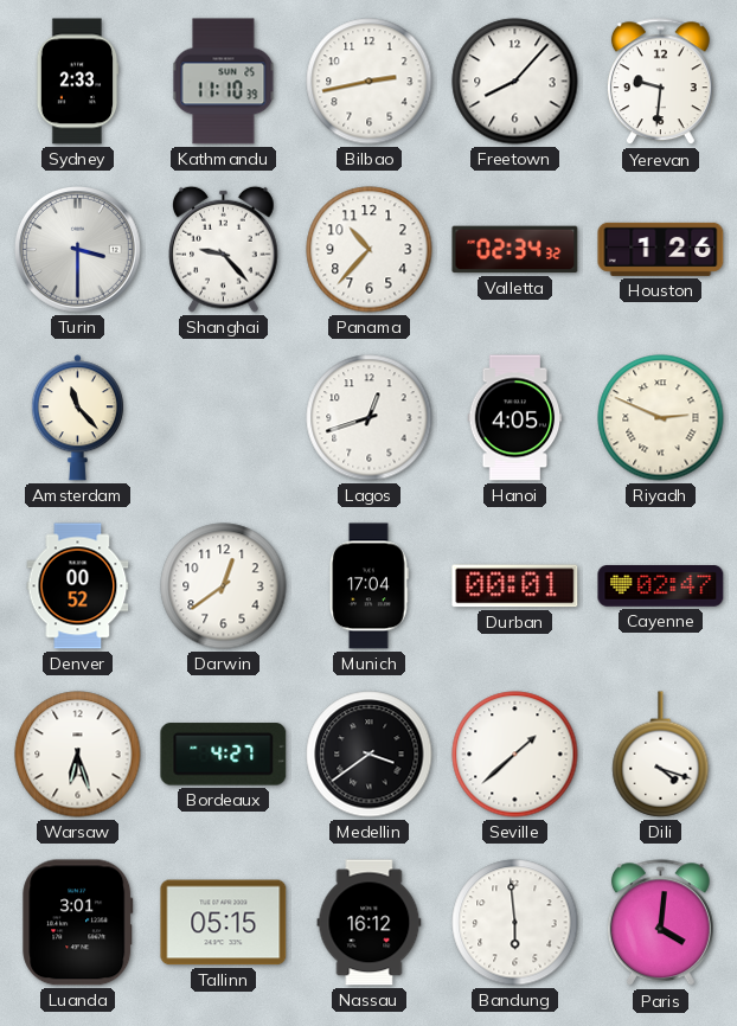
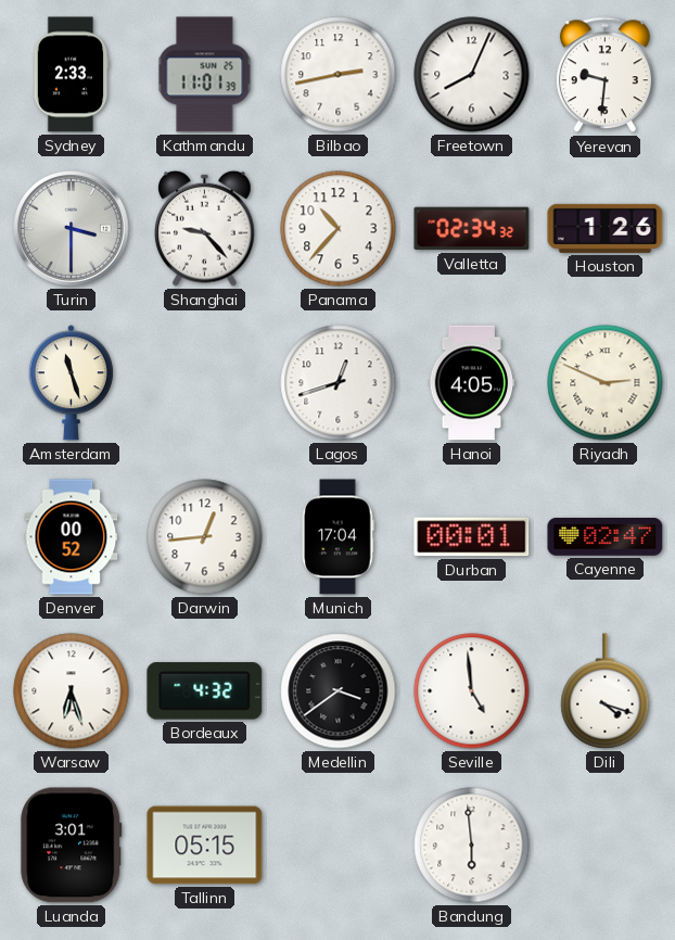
Kathmandu: 11:10 -> 11:01
Freetown: 8:07 -> 8:04
Amsterdam: 11:23 -> 11:27
Darwin: 12:39 -> 12:44
Bordeaux: 4:27 -> 4:32
Seville: 1:38 -> 4:59
Nassau: 16:12 -> none
Paris: 4:01 -> none
